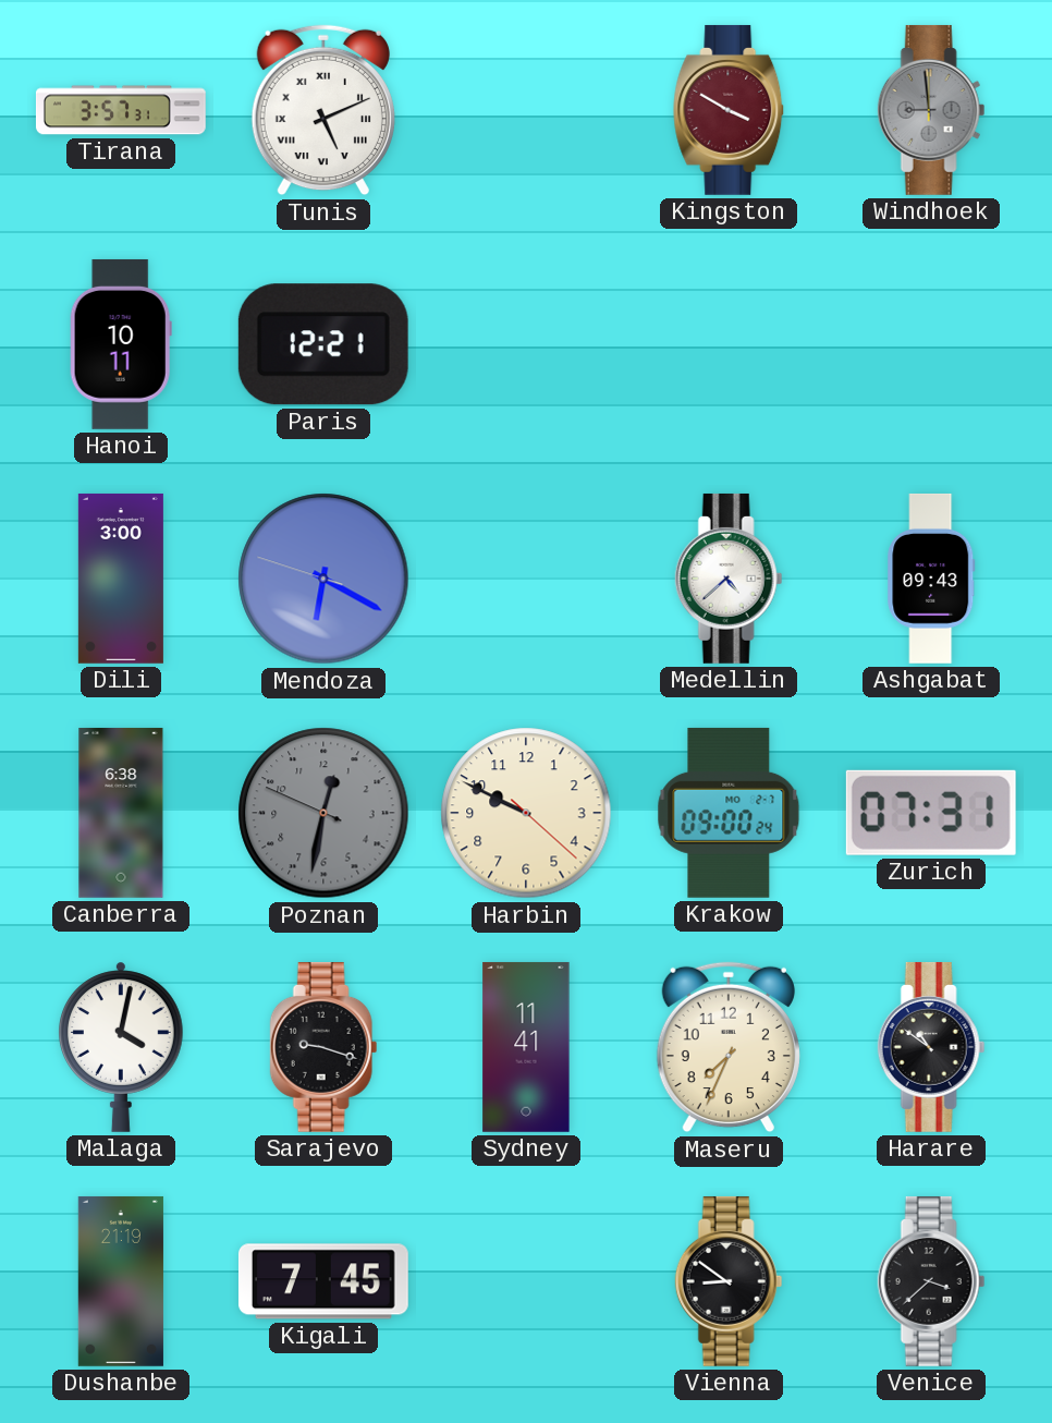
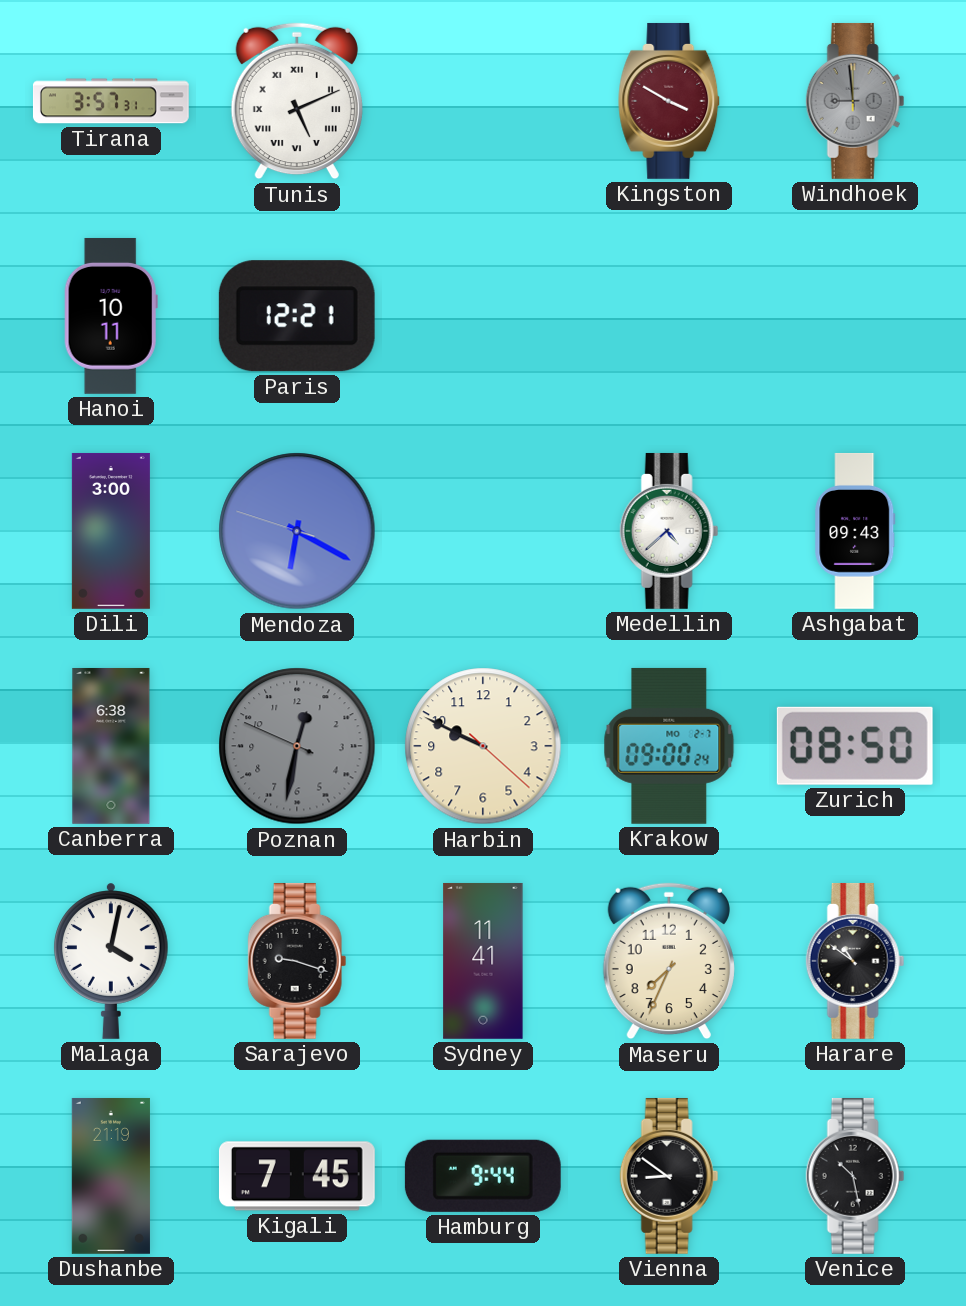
Zurich: 07:31 -> 08:50
Hamburg: none -> 9:44
Venice: 3:38 -> 10:28
